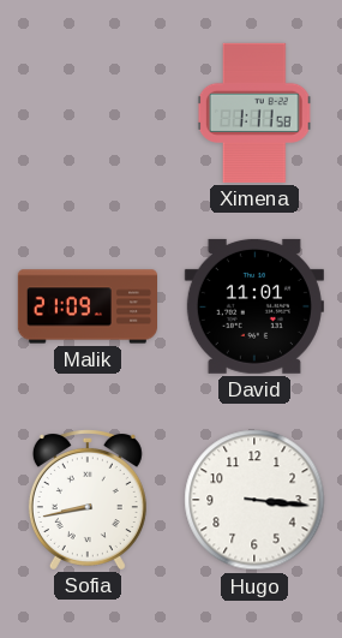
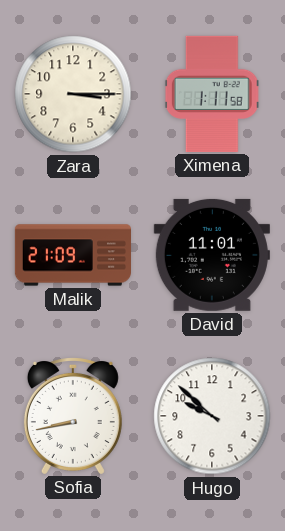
Zara: none -> 3:15
Hugo: 3:16 -> 9:52
